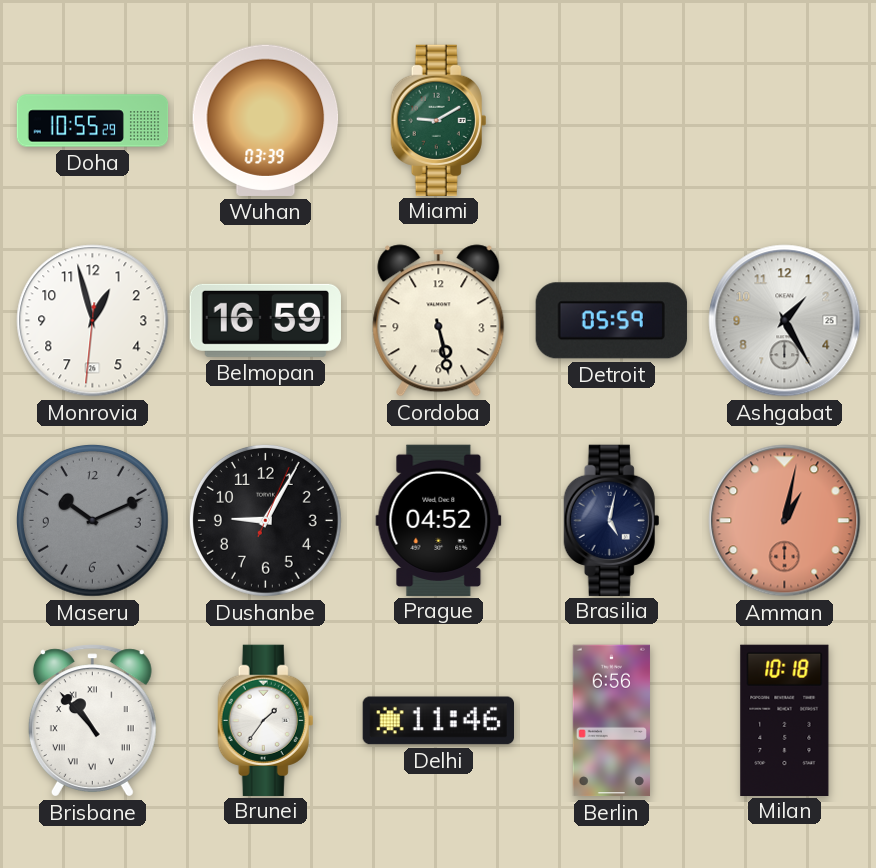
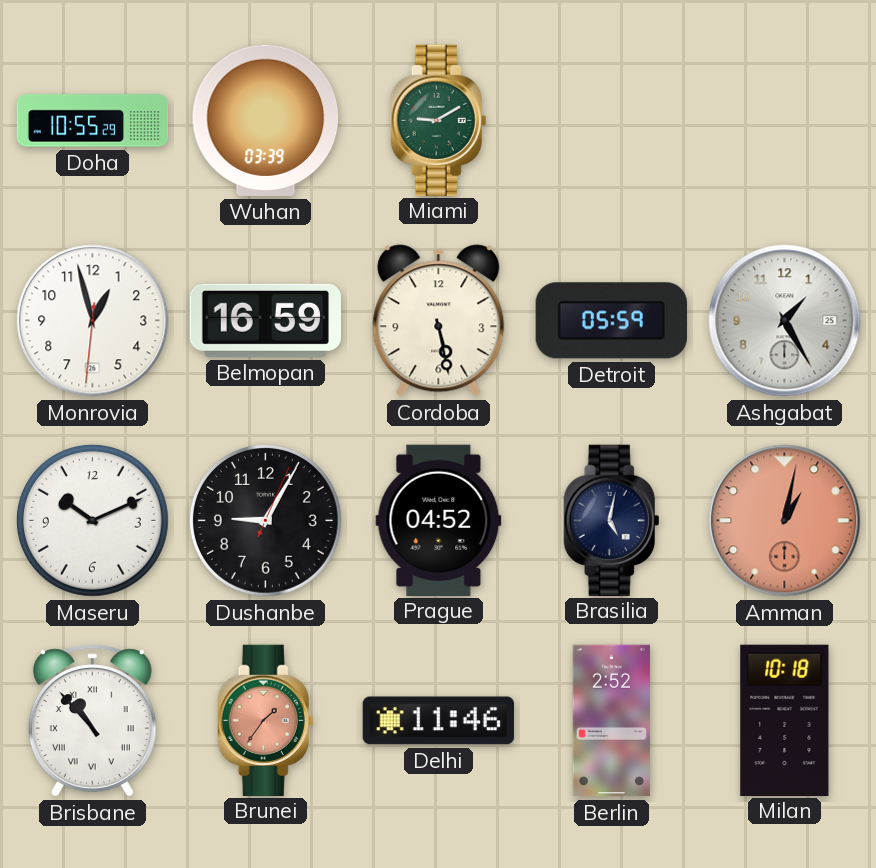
Maseru dial: grey -> white
Brunei dial: white -> salmon
Berlin: 6:56 -> 2:52
